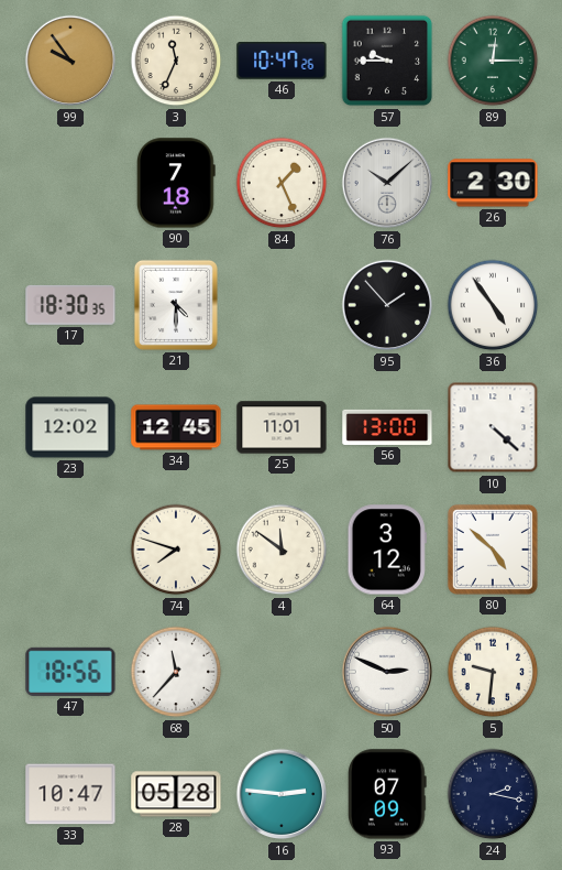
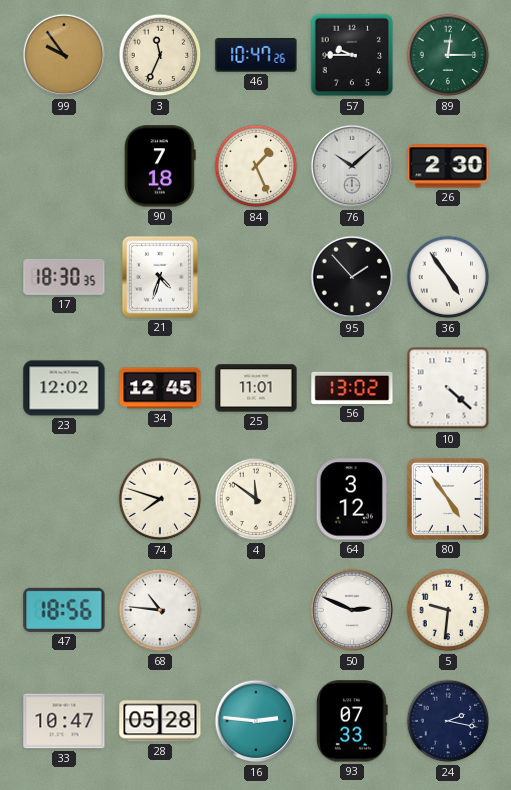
21: 4:30 -> 4:33
56: 13:00 -> 13:02
80: 4:52 -> 4:54
68: 11:37 -> 10:46
93: 07:09 -> 07:33
